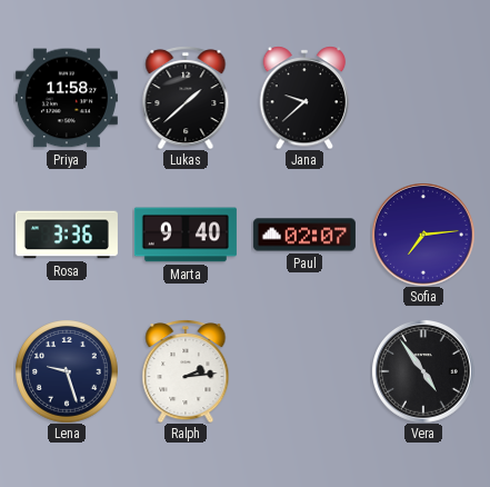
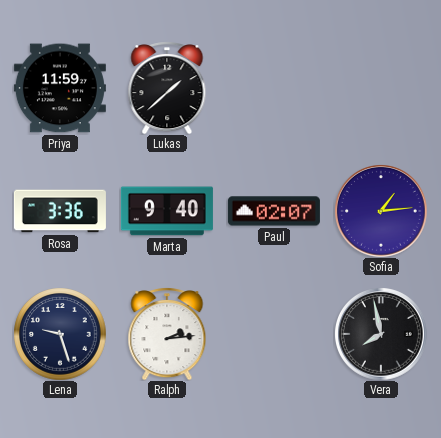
Priya: 11:58 -> 11:59
Jana: 9:38 -> none
Sofia: 7:14 -> 1:14
Vera: 4:54 -> 7:58
